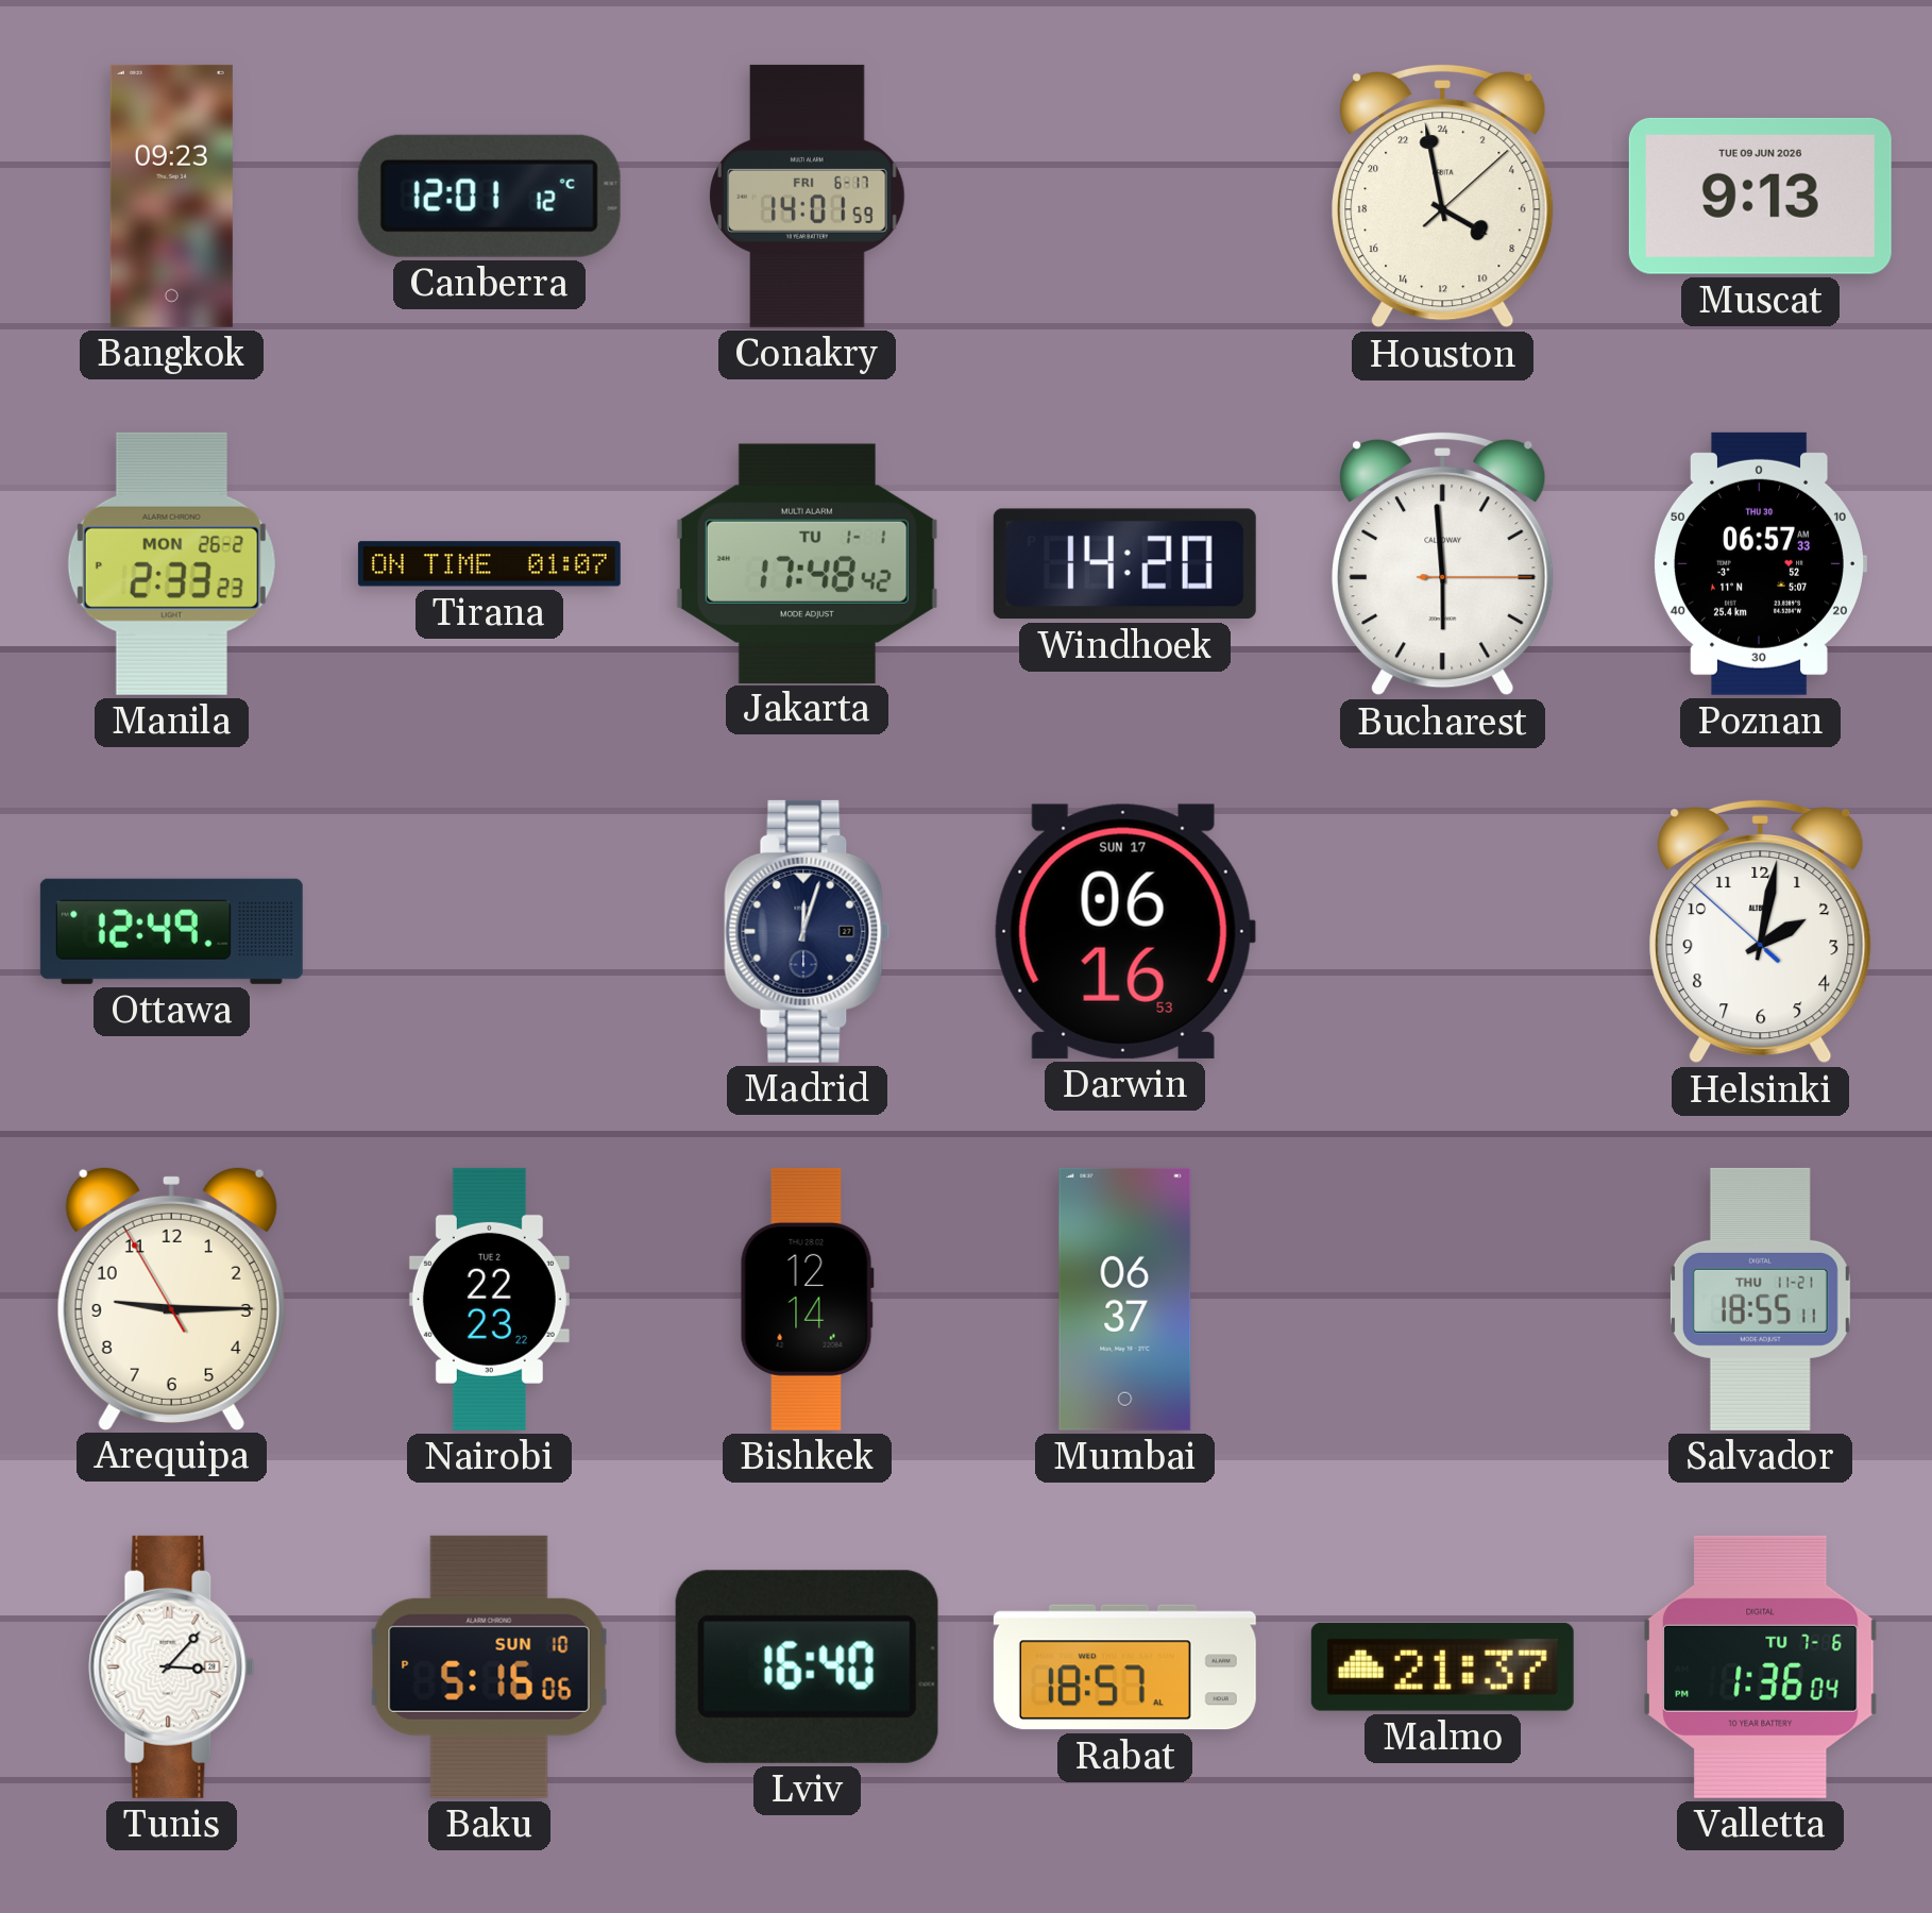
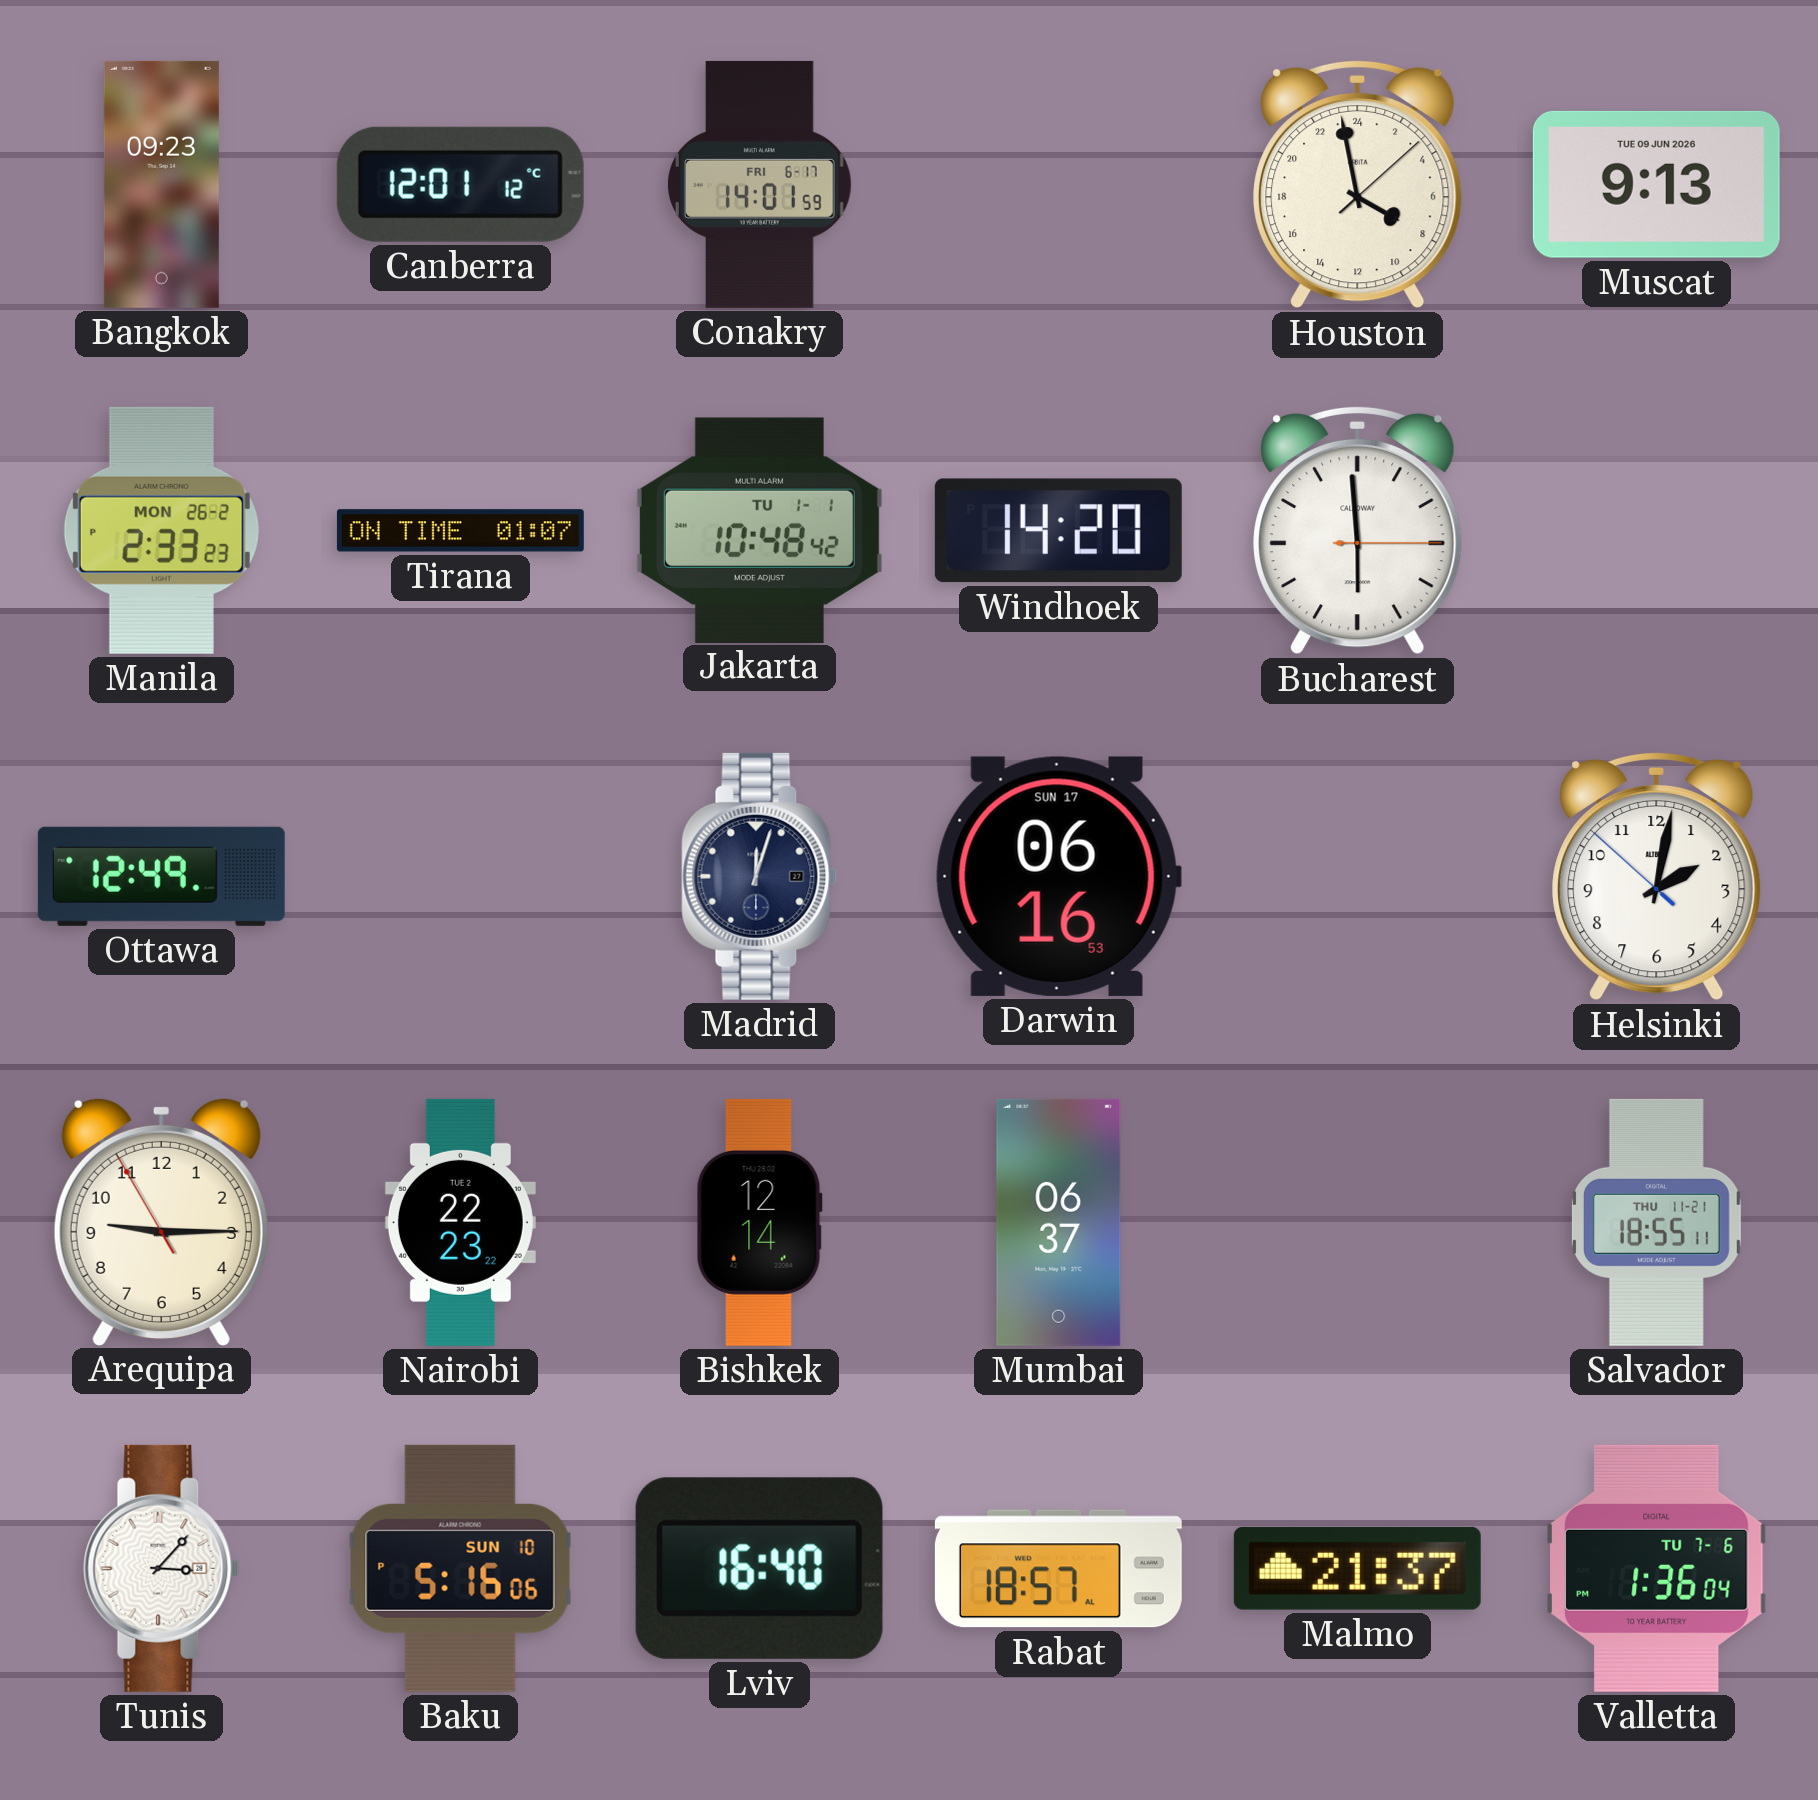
Jakarta: 17:48 -> 10:48
Poznan: 06:57 -> none
